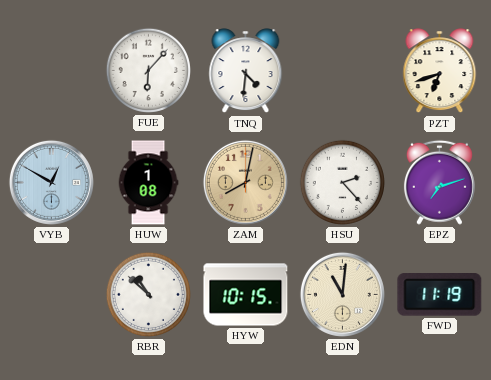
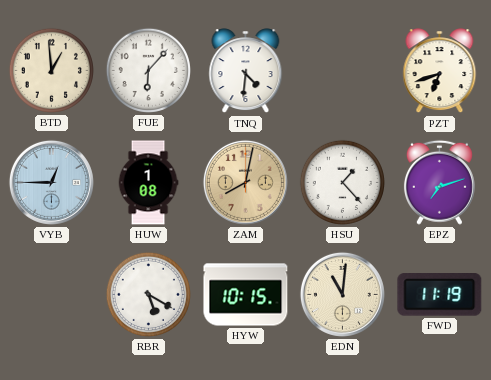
BTD: none -> 12:59
VYB: 12:50 -> 12:45
HSU: 2:23 -> 1:23
RBR: 10:52 -> 5:20
